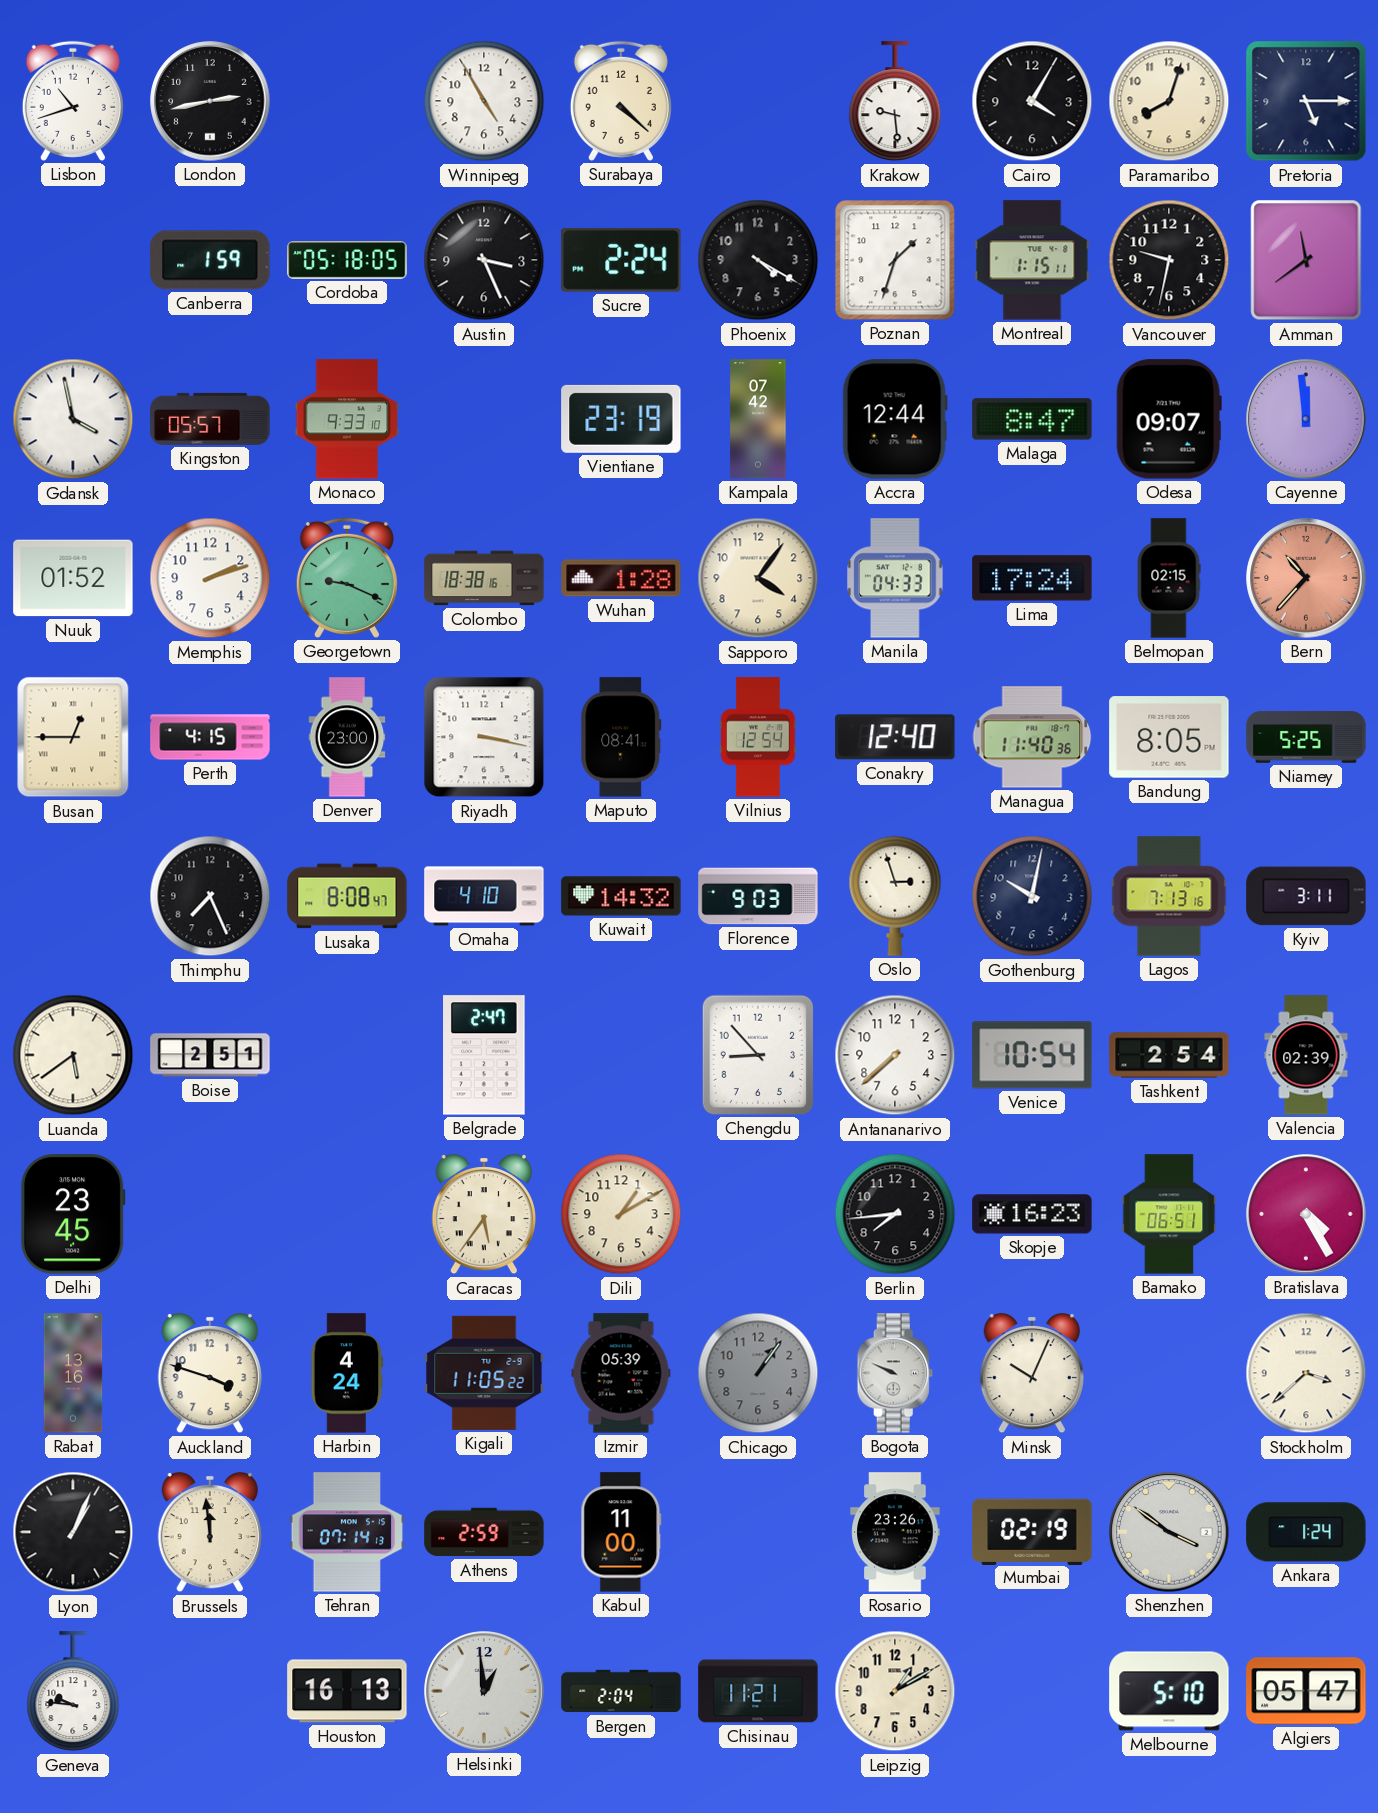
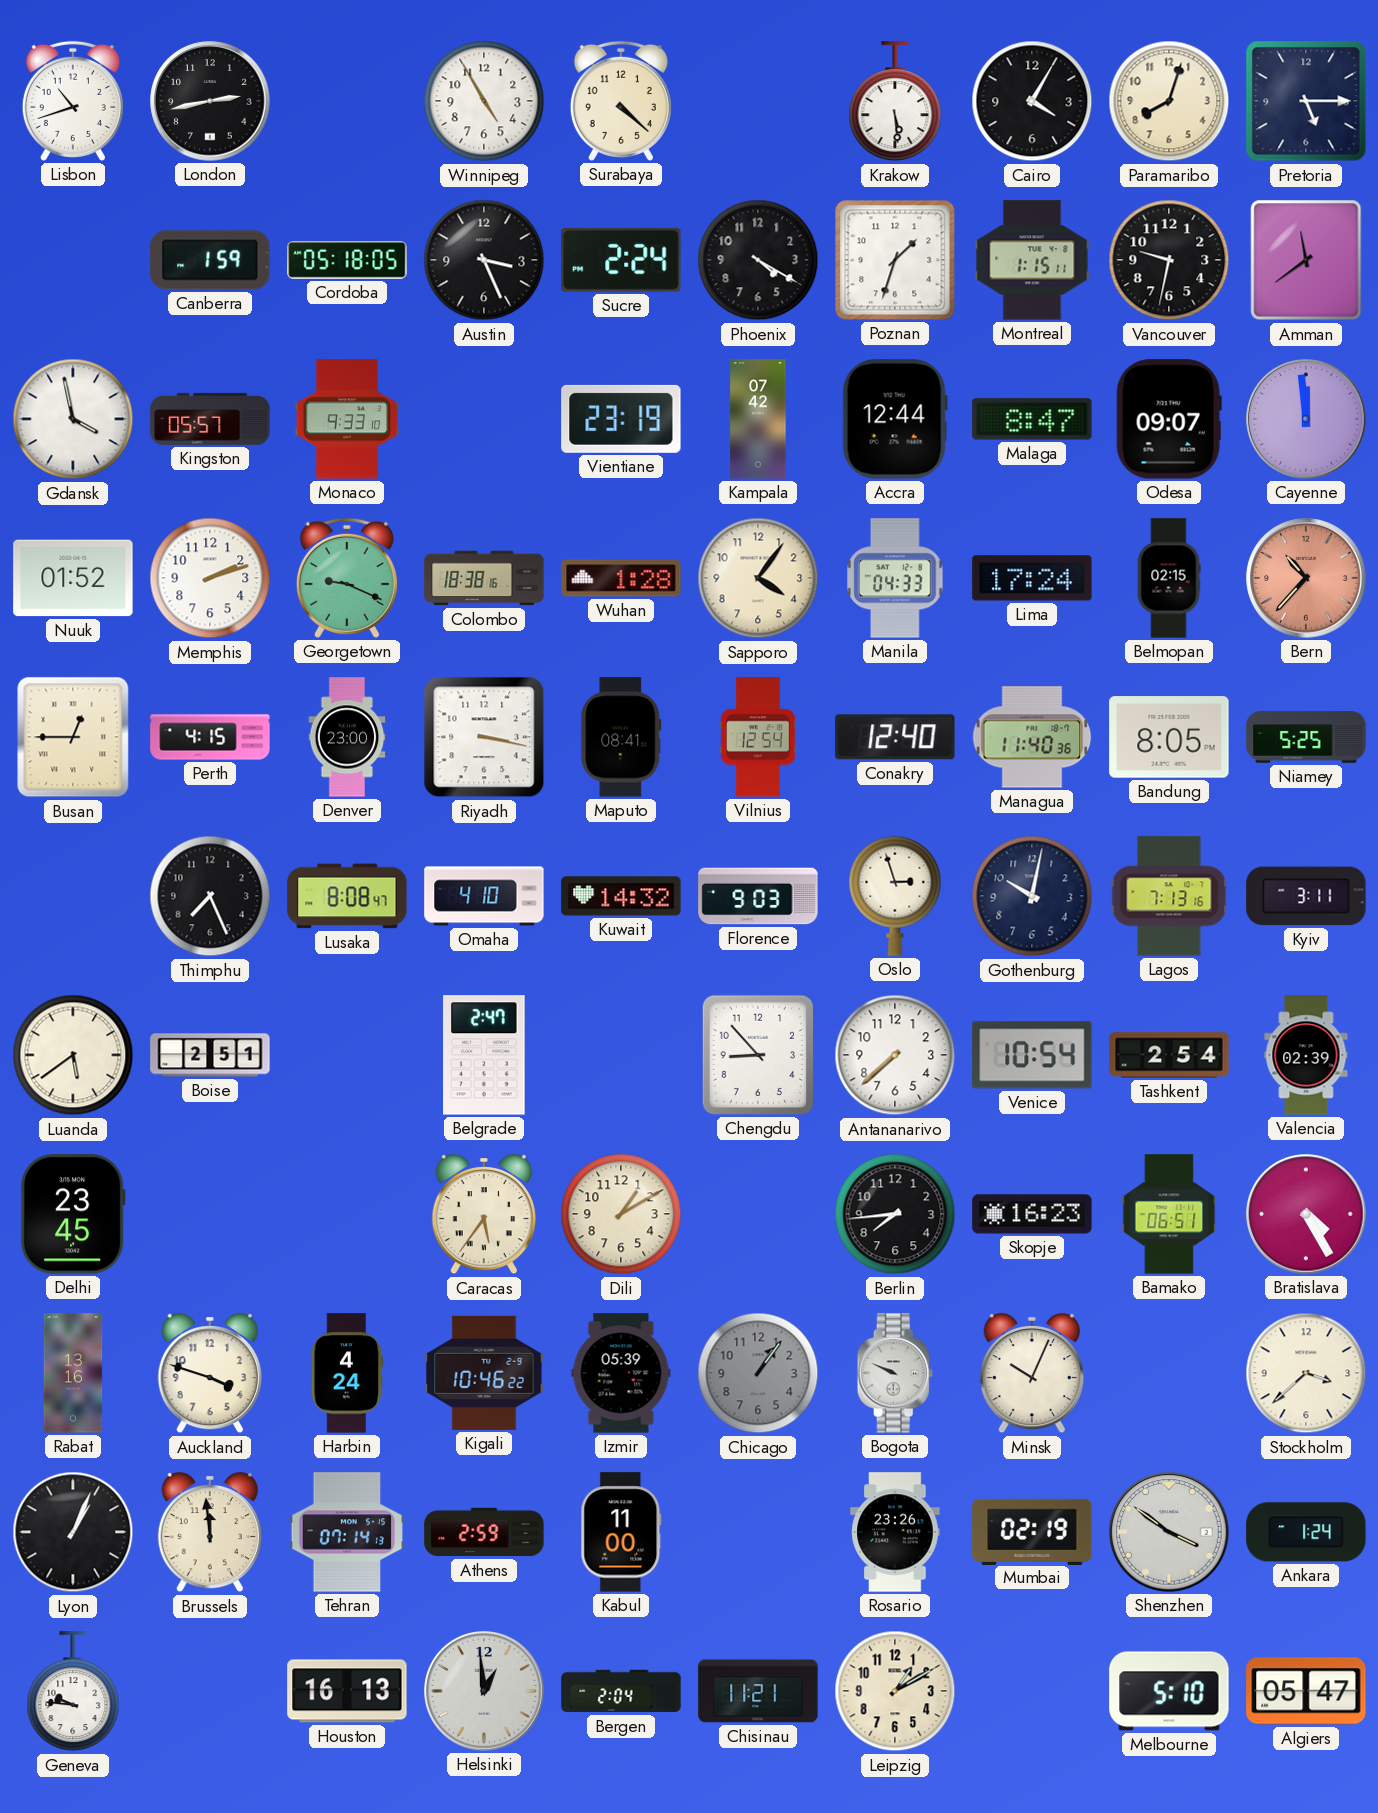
Krakow: 9:29 -> 5:29
Kigali: 11:05 -> 10:46
